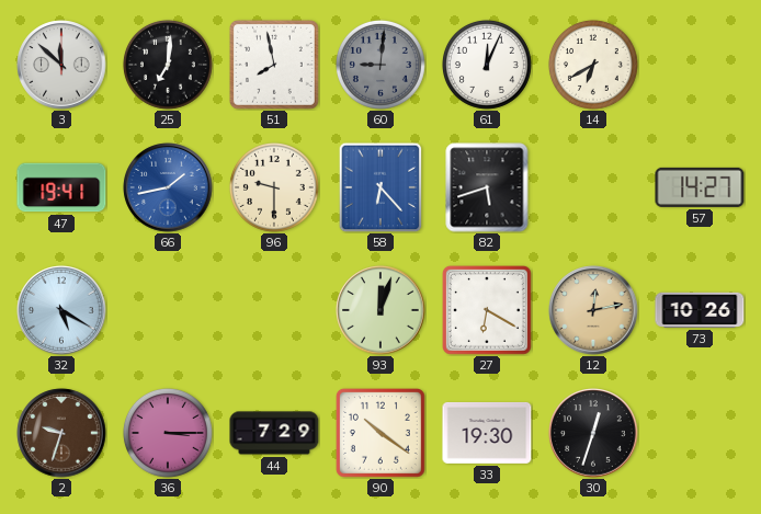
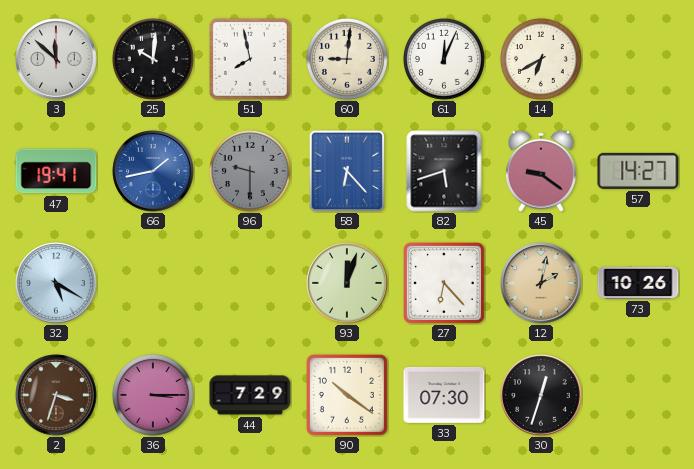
25: 7:01 -> 10:01
60 dial: grey -> cream
96 dial: cream -> grey
45: none -> 9:21
27: 6:20 -> 6:23
12: 12:13 -> 2:02
2: 9:33 -> 3:33
33: 19:30 -> 07:30
